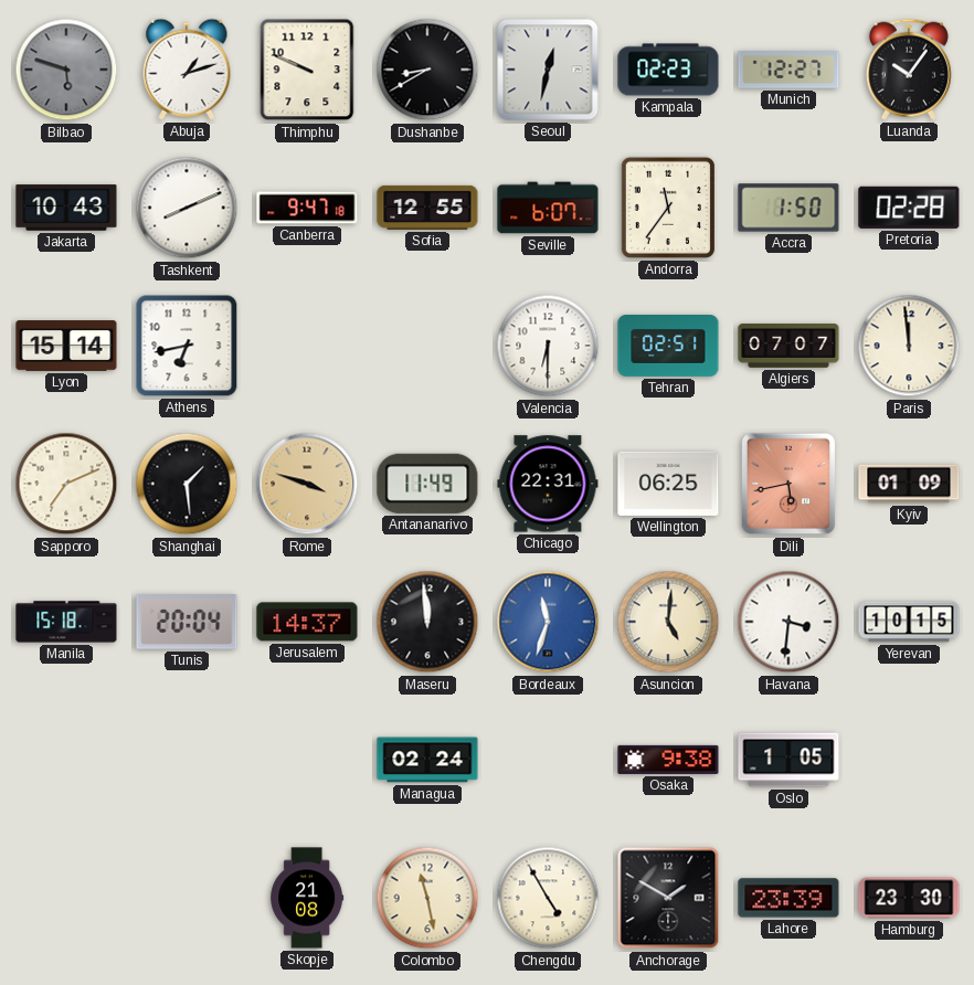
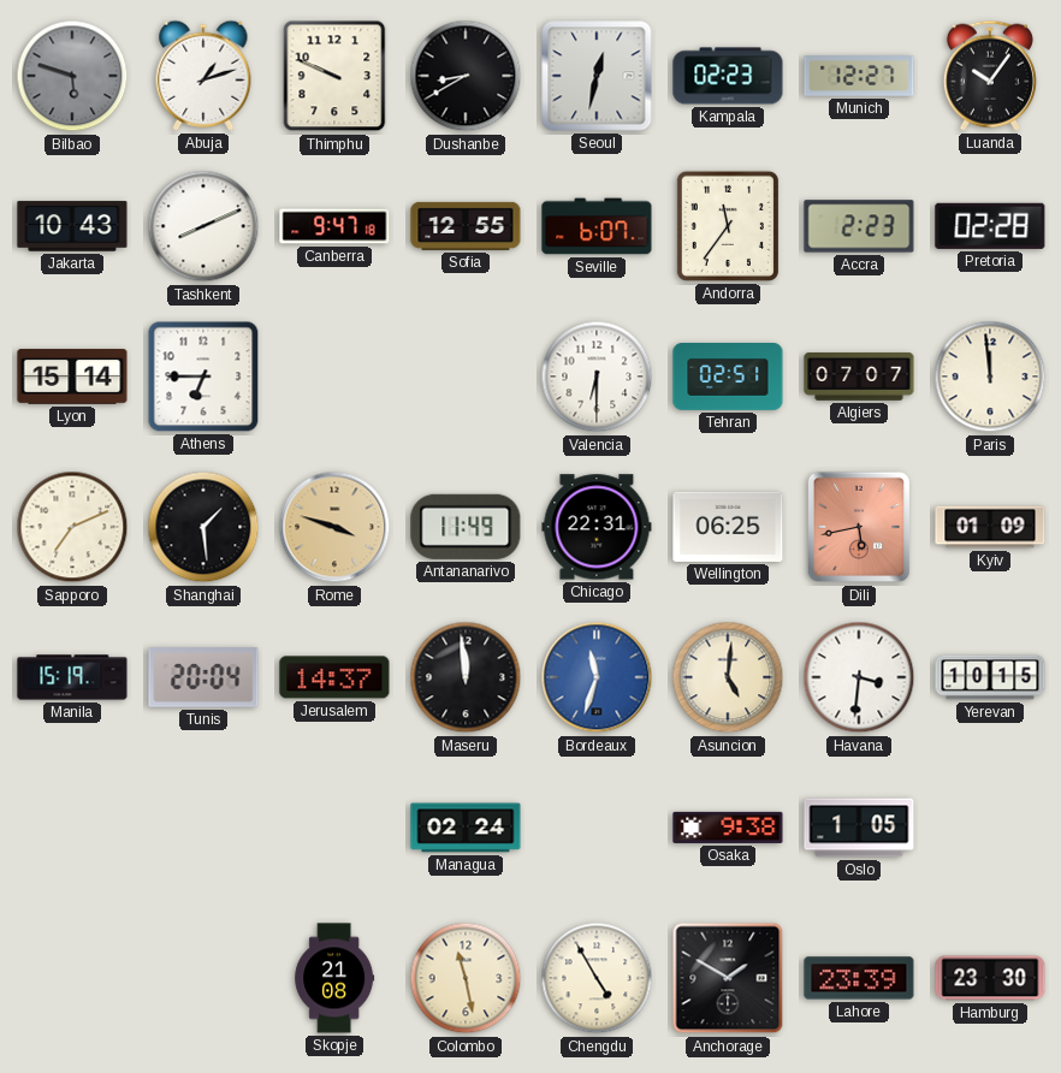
Accra: 1:50 -> 2:23
Athens: 6:43 -> 6:45
Manila: 15:18 -> 15:19
